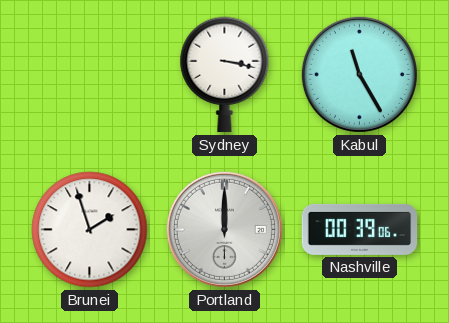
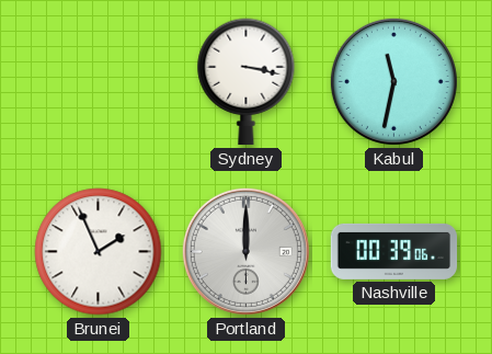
Kabul: 11:25 -> 11:32
Brunei: 1:57 -> 1:56
